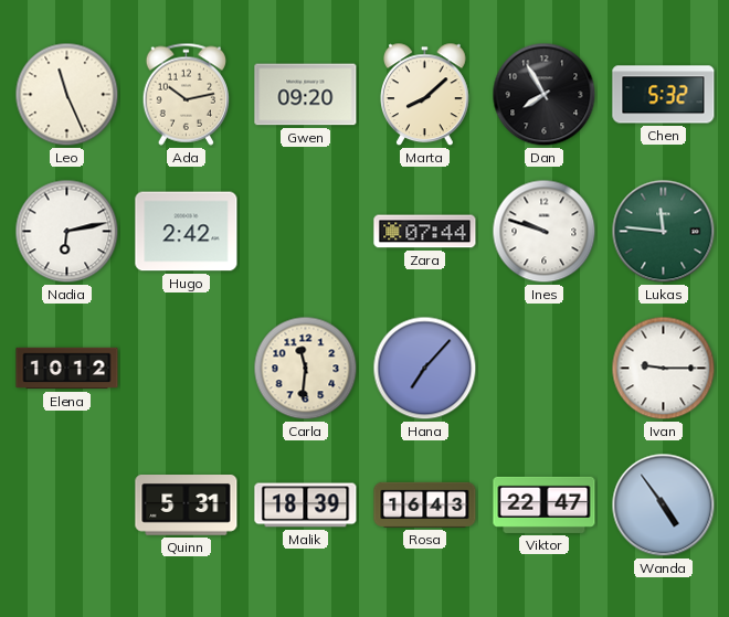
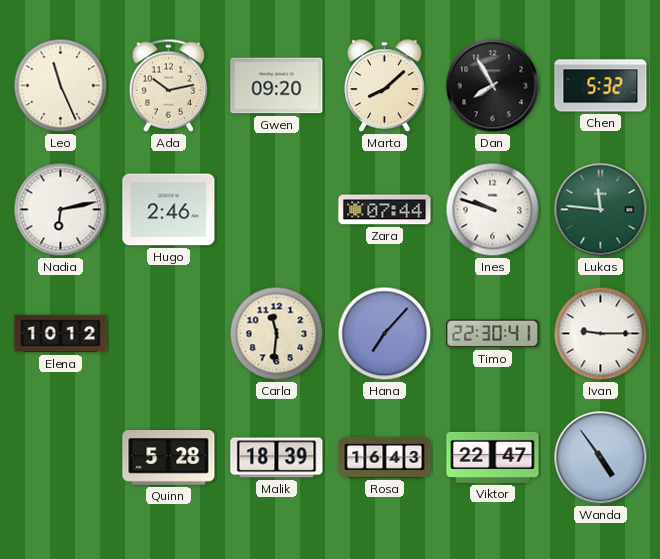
Hugo: 2:42 -> 2:46
Timo: none -> 22:30
Quinn: 5:31 -> 5:28
